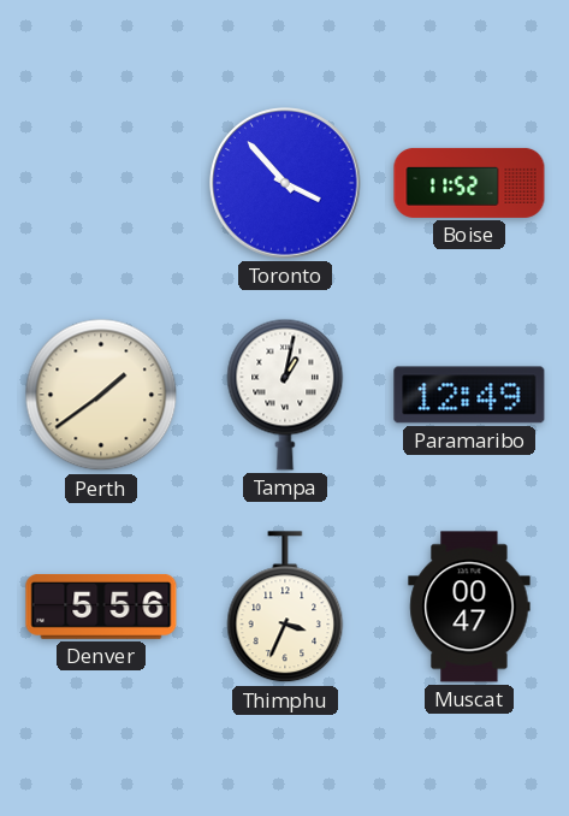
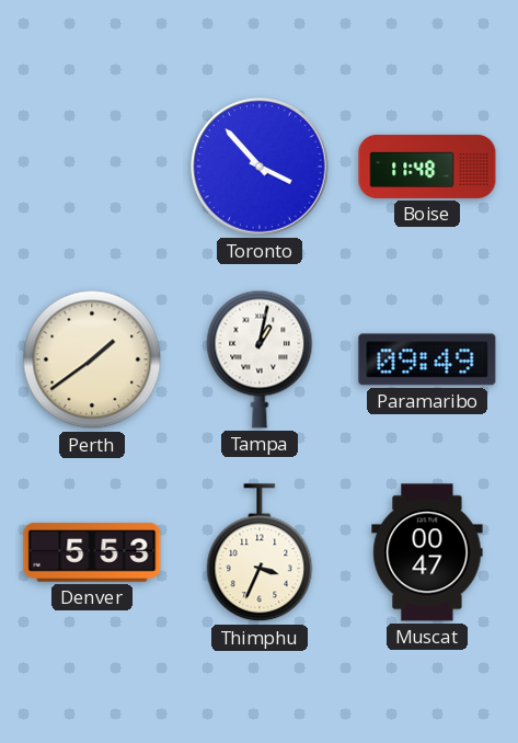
Boise: 11:52 -> 11:48
Paramaribo: 12:49 -> 09:49
Denver: 5:56 -> 5:53
